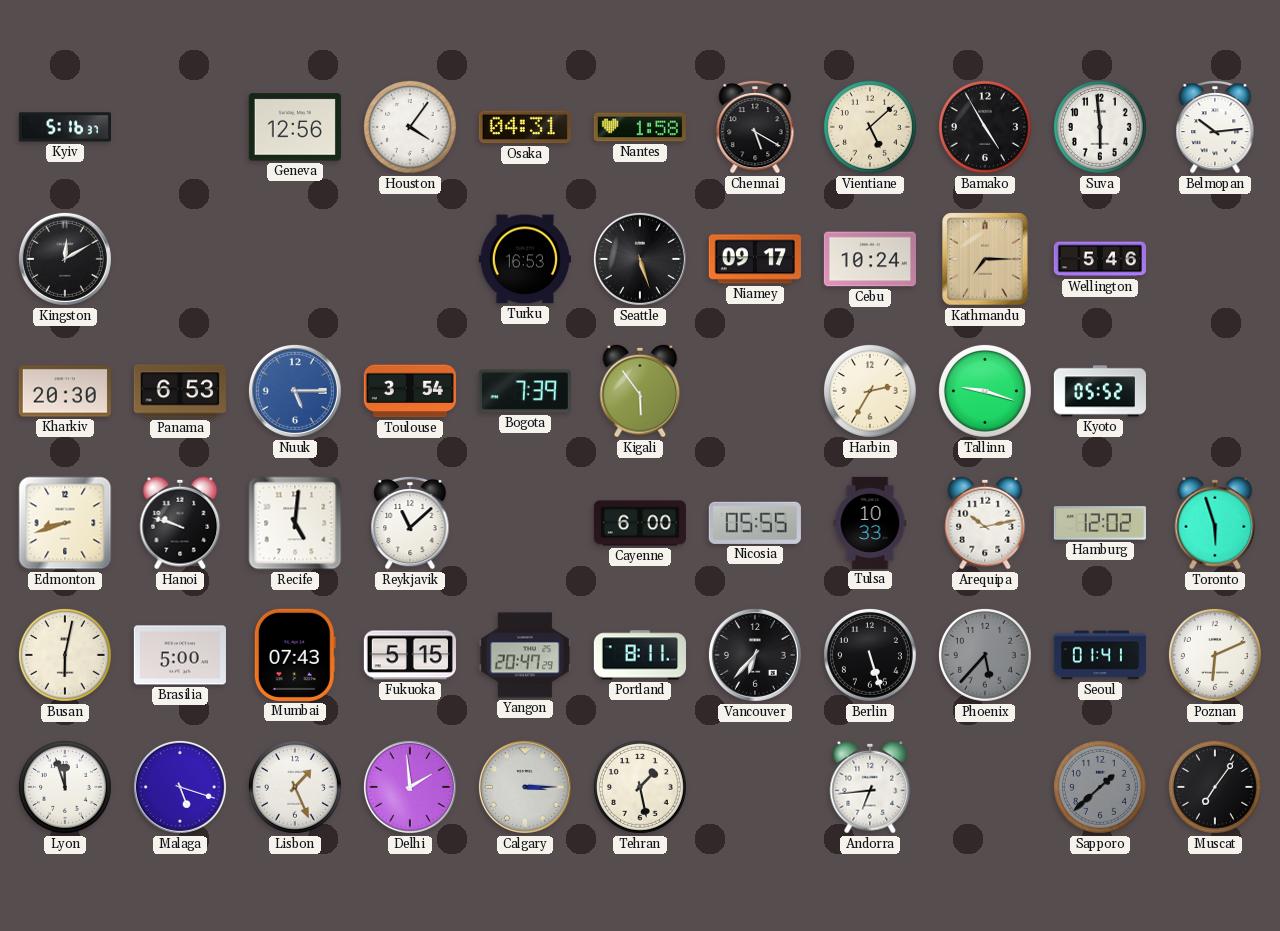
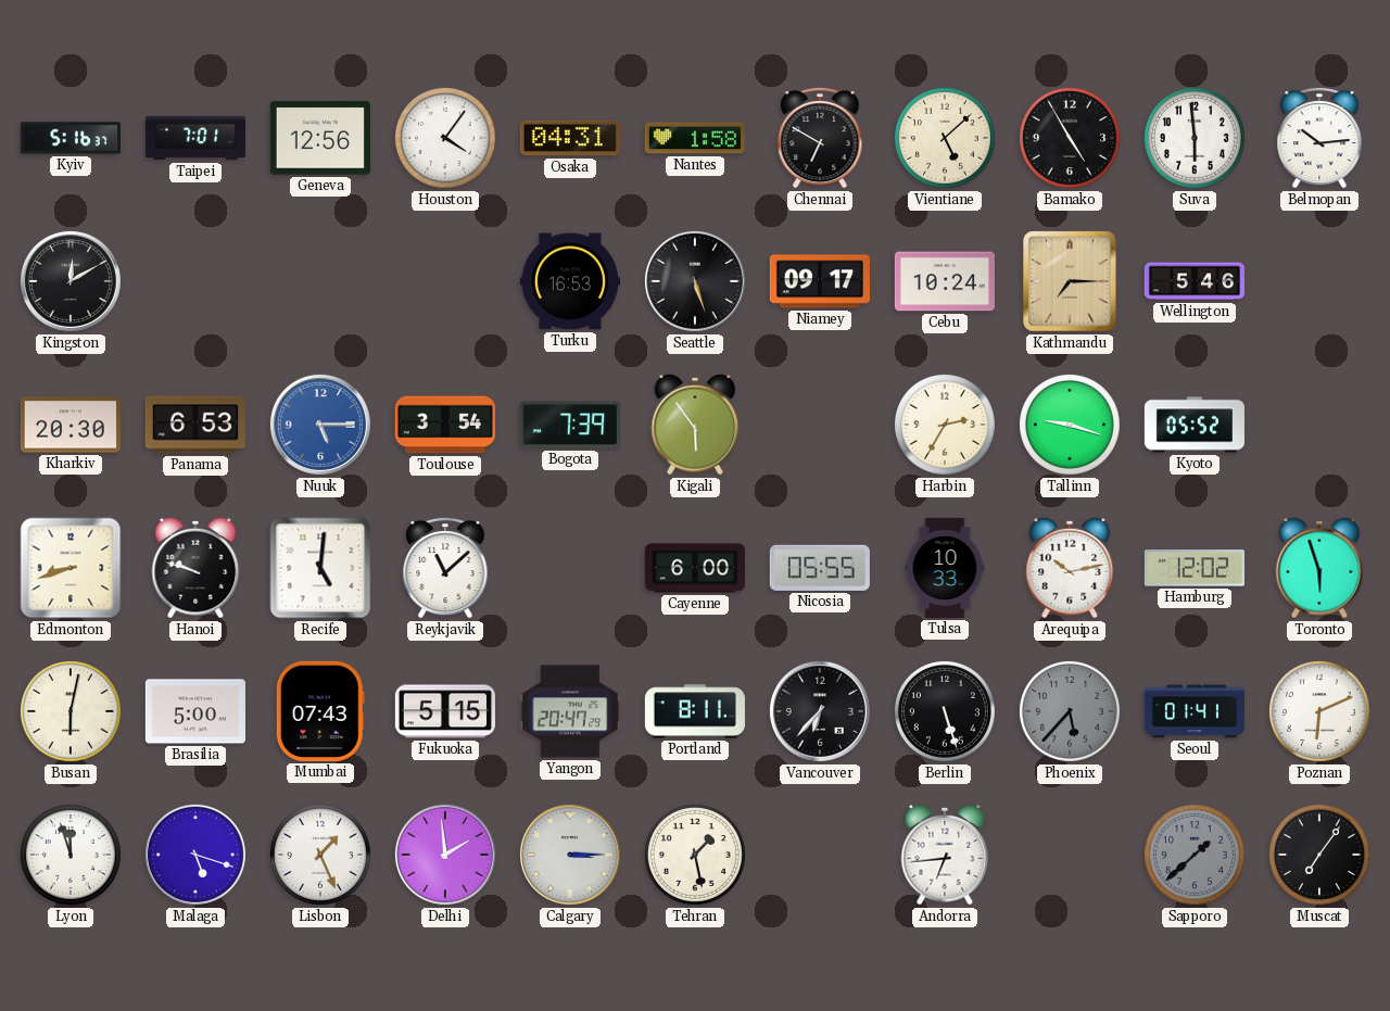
Taipei: none -> 7:01
Chennai: 5:20 -> 6:50
